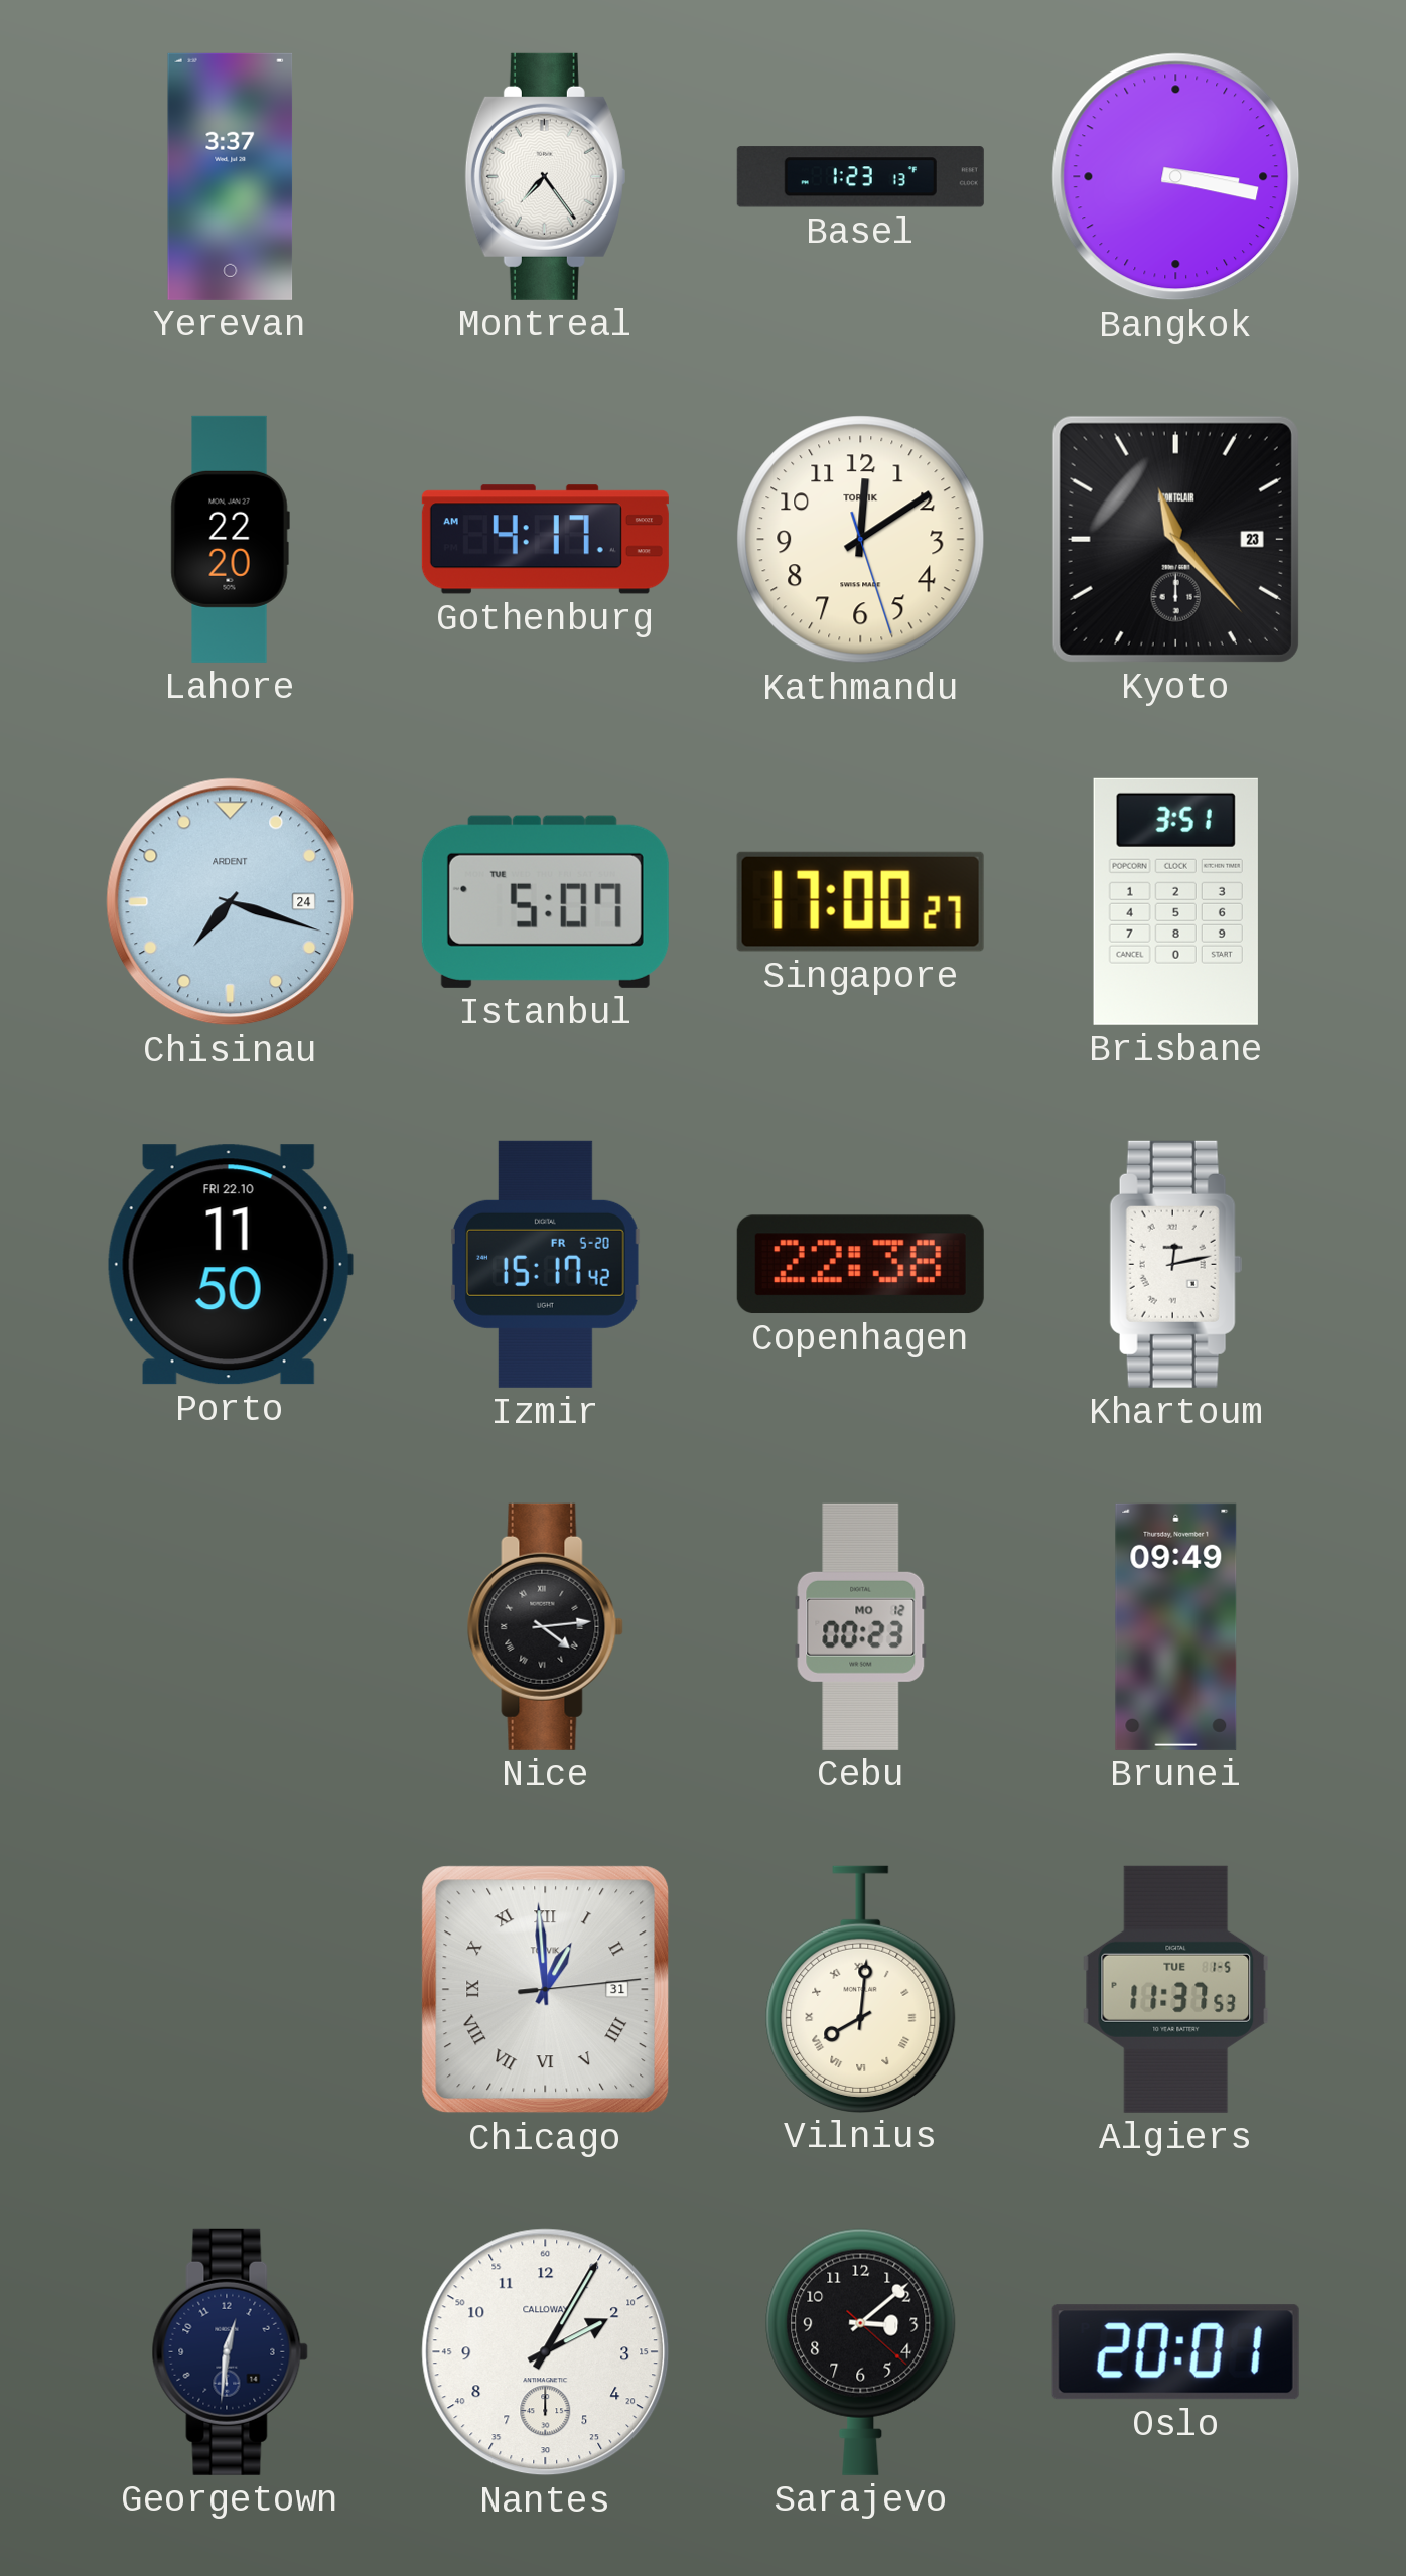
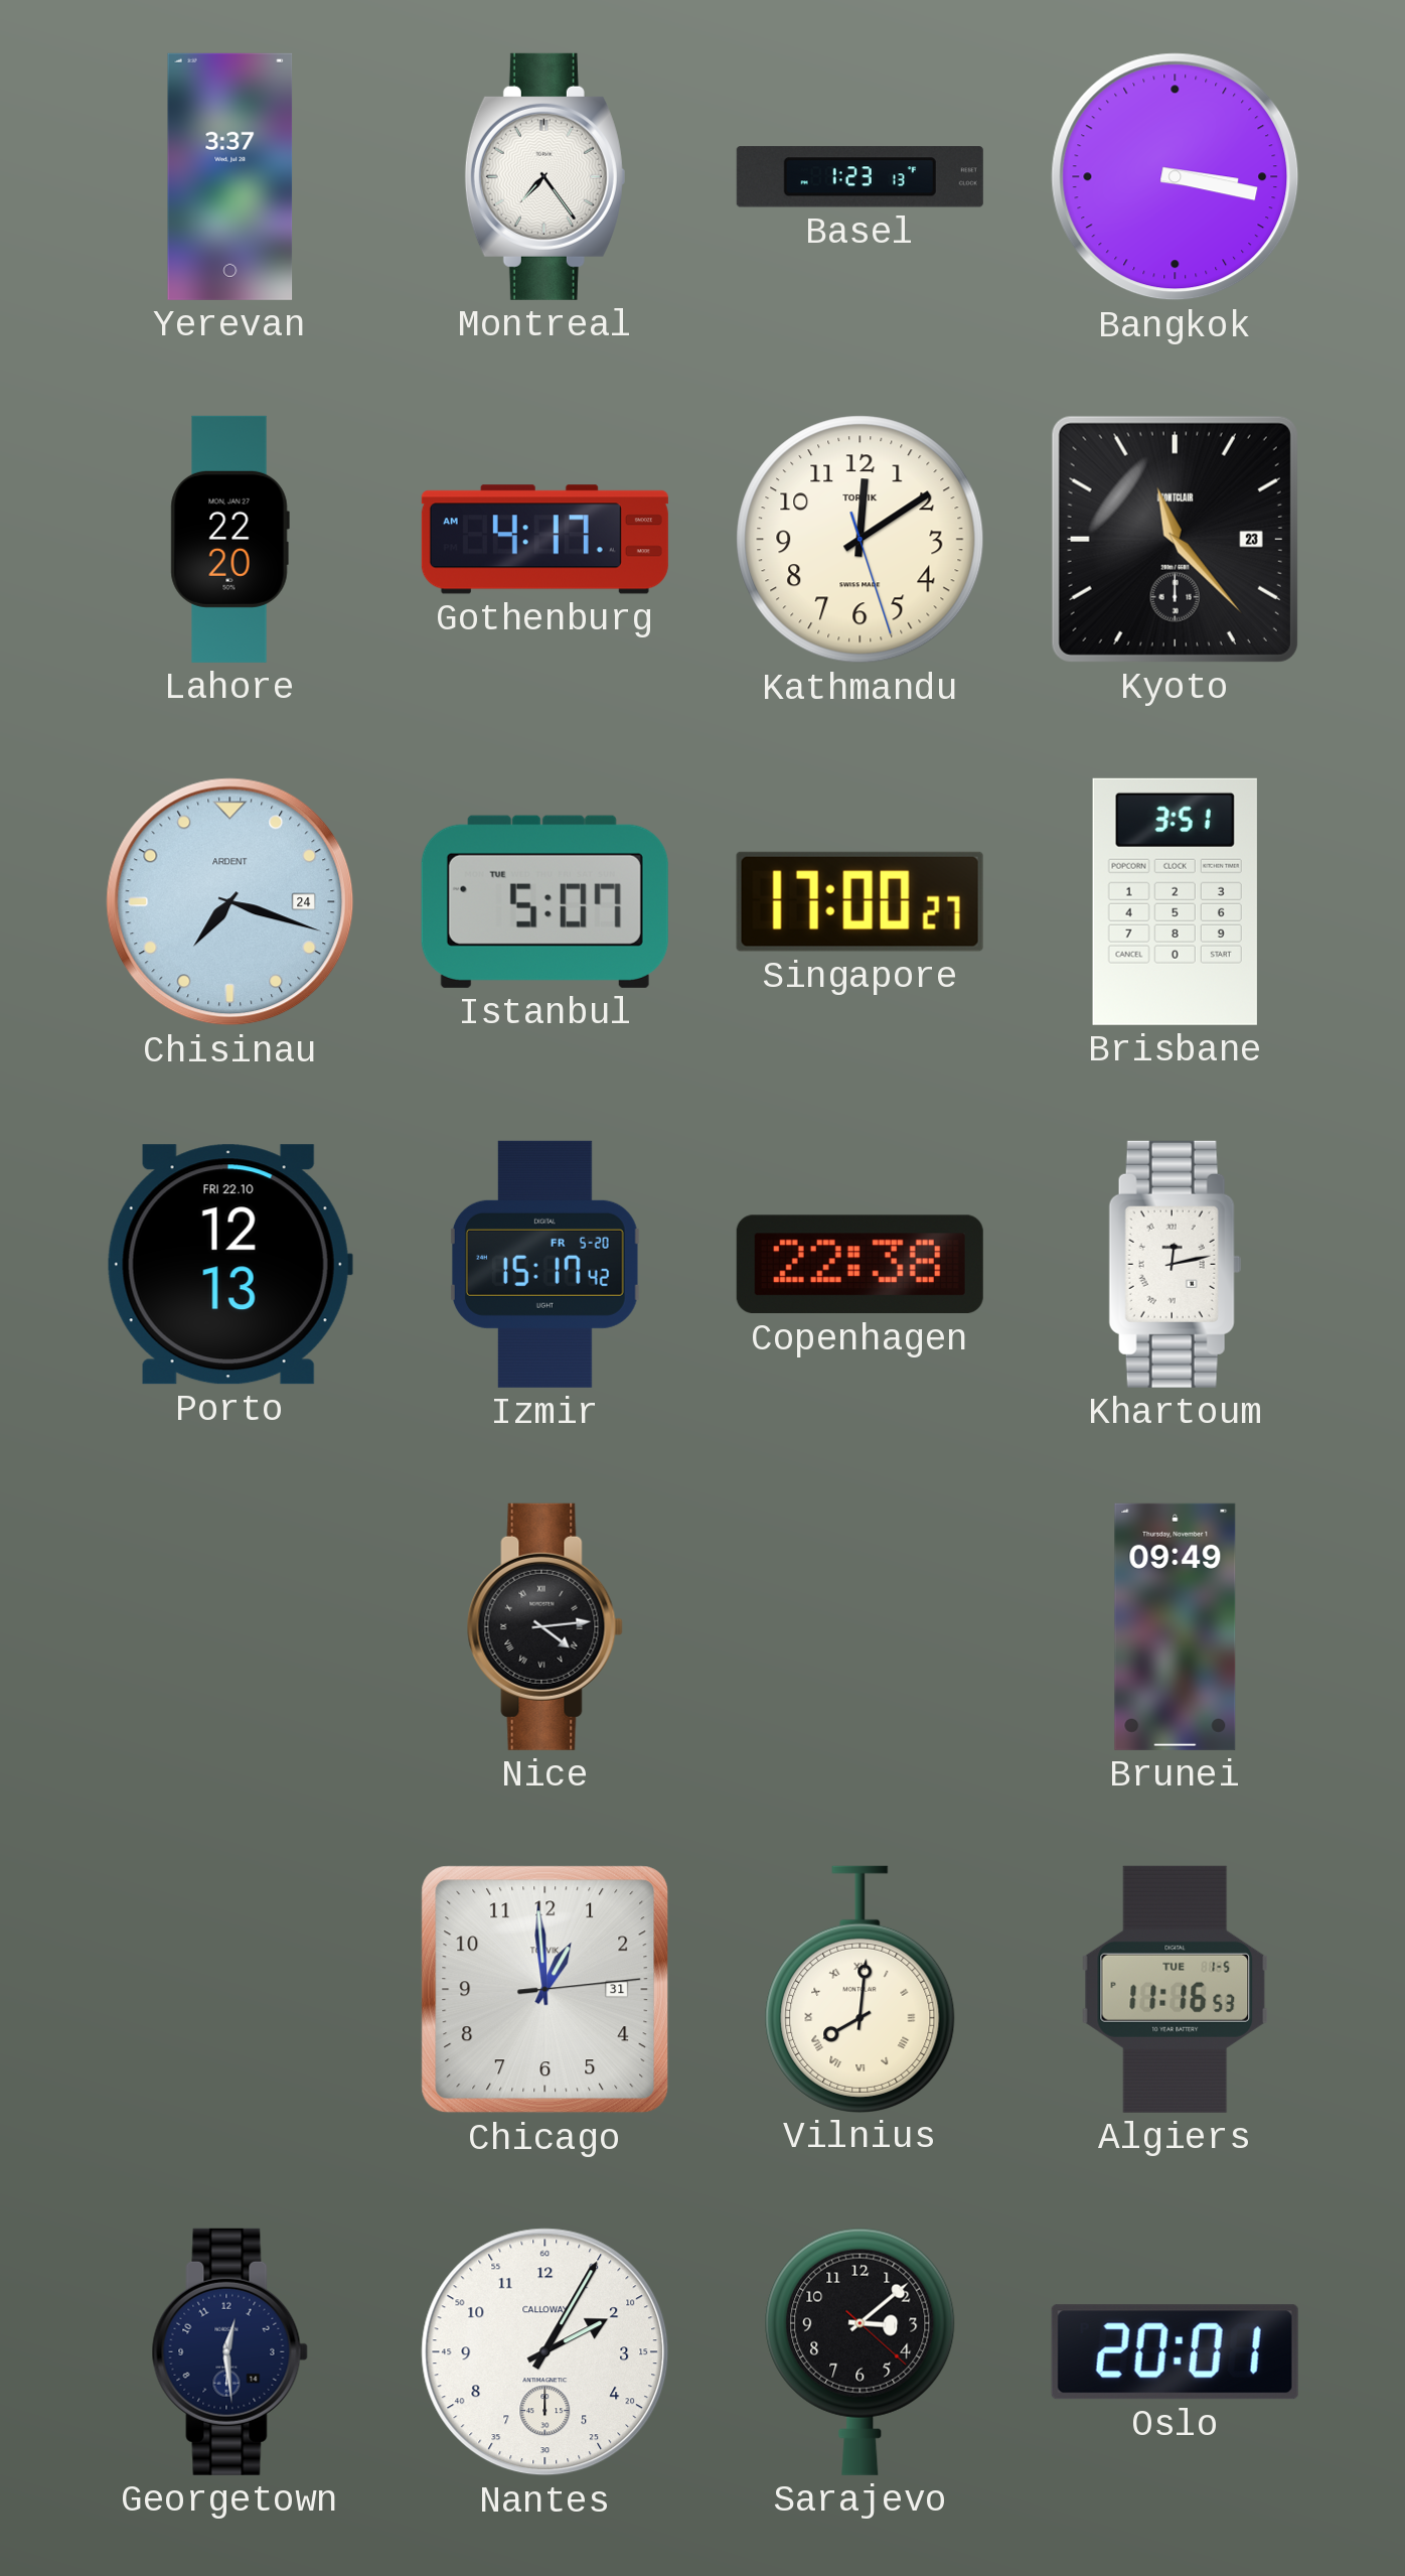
Porto: 11:50 -> 12:13
Cebu: 00:23 -> none
Chicago numerals: Roman -> Arabic
Algiers: 11:37 -> 11:16
Georgetown: 12:31 -> 12:29
